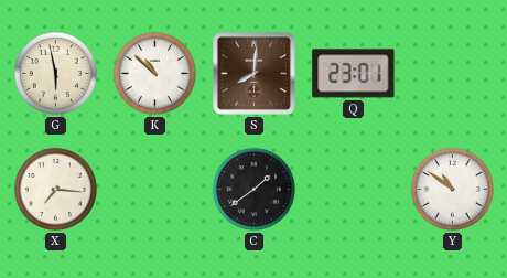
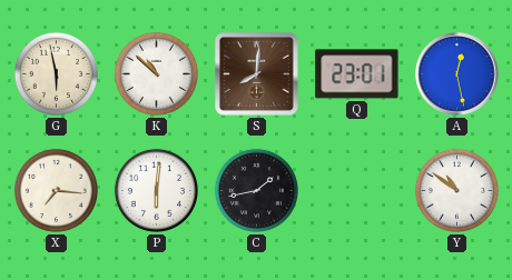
A: none -> 12:28
P: none -> 6:01
C: 1:39 -> 1:43
